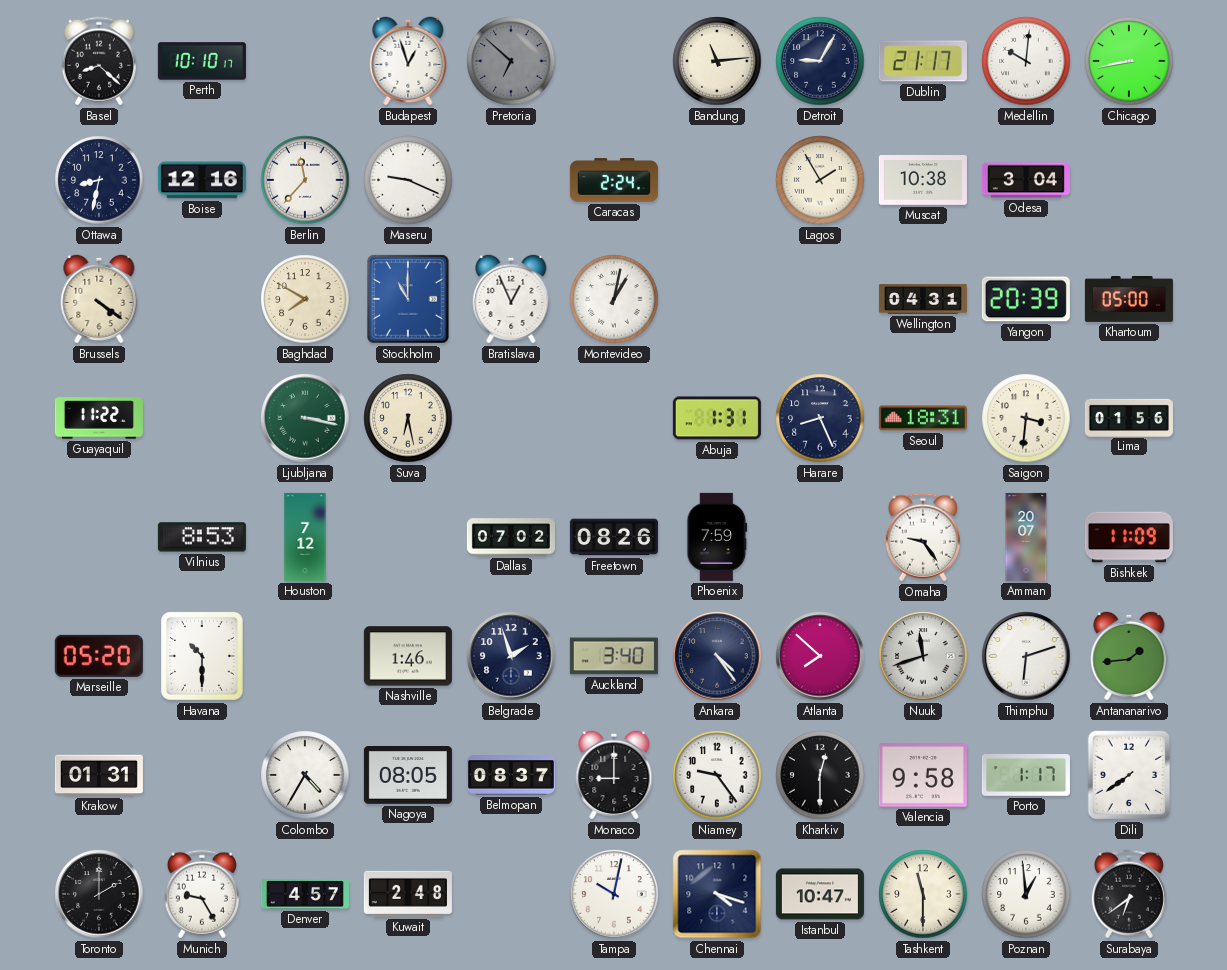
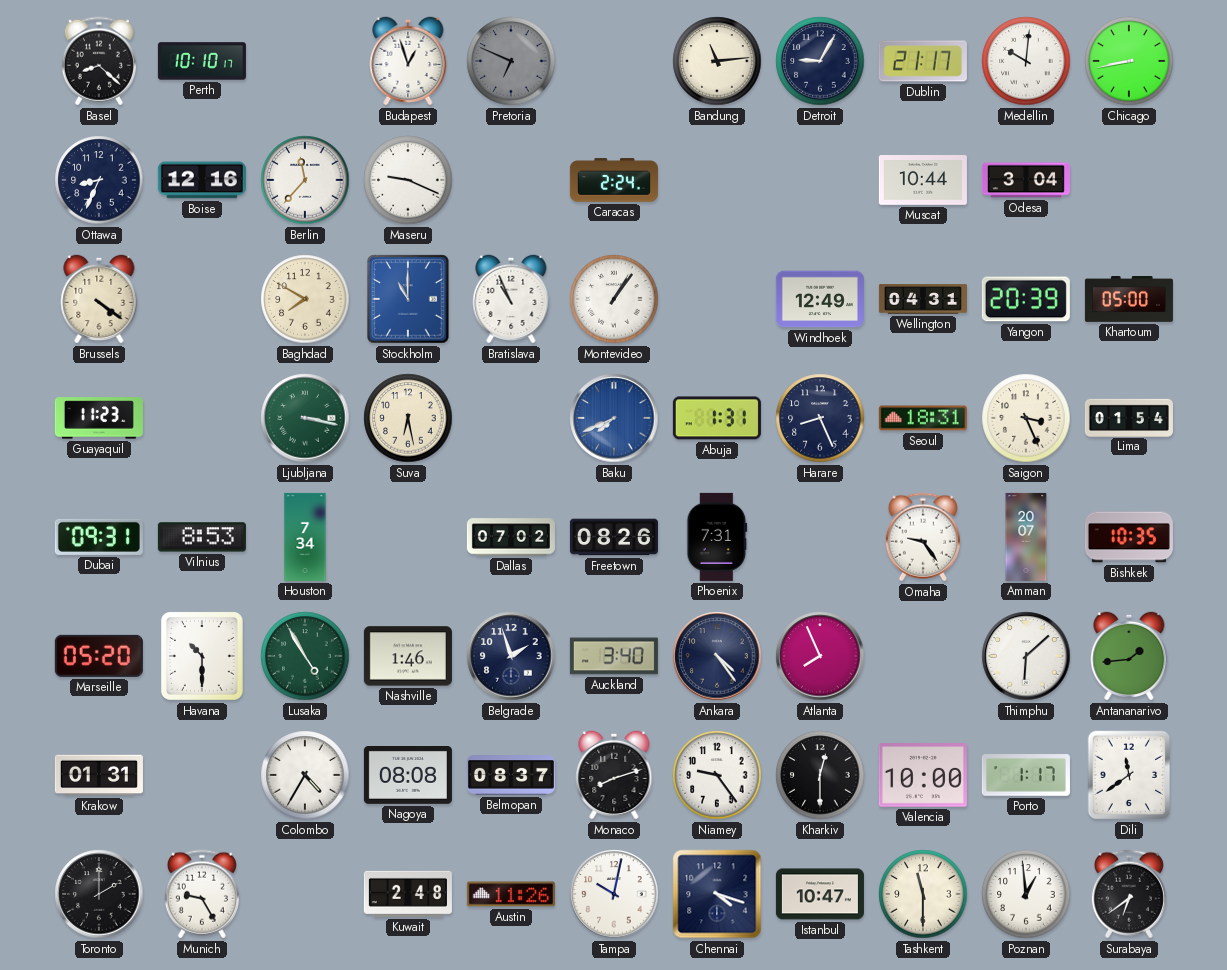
Pretoria: 6:52 -> 6:49
Ottawa: 8:32 -> 8:34
Lagos: 1:55 -> none
Muscat: 10:38 -> 10:44
Bratislava: 12:56 -> 10:56
Montevideo: 1:02 -> 1:06
Windhoek: none -> 12:49
Guayaquil: 11:22 -> 11:23
Baku: none -> 7:41
Saigon: 3:31 -> 3:26
Lima: 01:56 -> 01:54
Dubai: none -> 09:31
Houston: 7:12 -> 7:34
Phoenix: 7:59 -> 7:31
Bishkek: 11:09 -> 10:35
Lusaka: none -> 4:55
Atlanta: 7:52 -> 7:56
Nuuk: 11:42 -> none
Thimphu: 6:12 -> 6:08
Nagoya: 08:05 -> 08:08
Monaco: 9:00 -> 8:12
Valencia: 9:58 -> 10:00
Dili: 7:39 -> 11:39
Denver: 4:57 -> none
Austin: none -> 11:26
